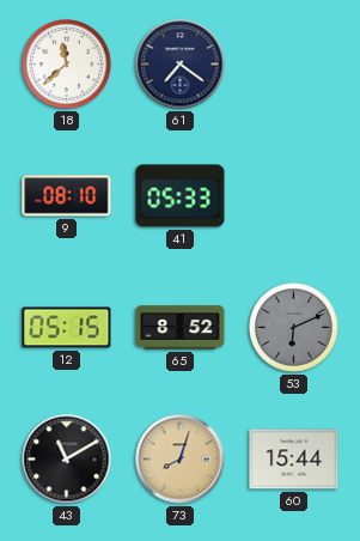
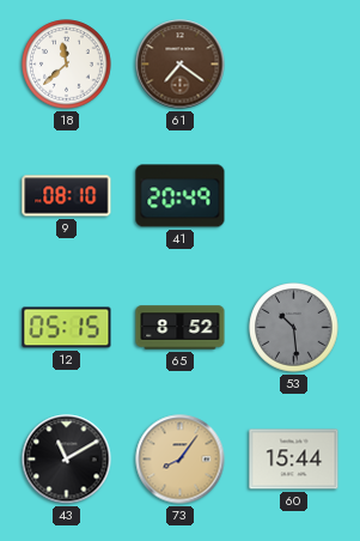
61 dial: navy -> brown
41: 05:33 -> 20:49
53: 6:11 -> 10:29
73: 8:03 -> 8:06
